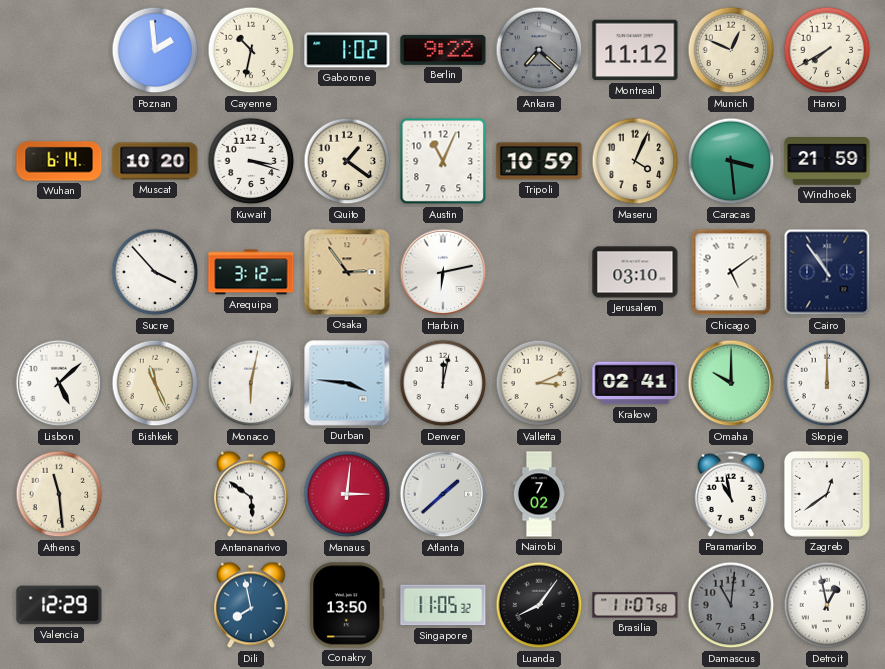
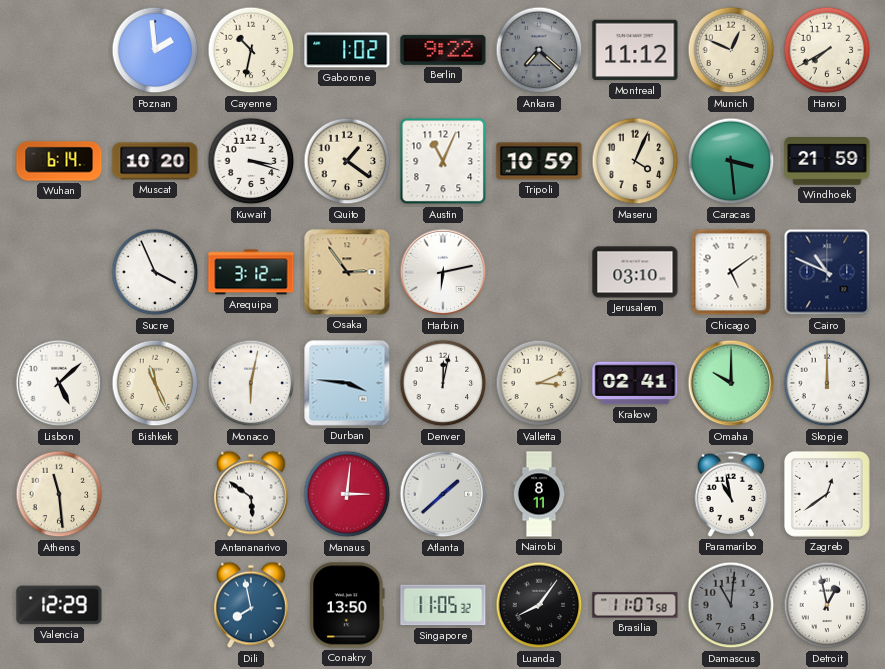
Sucre: 3:53 -> 3:56
Cairo: 10:54 -> 10:49
Nairobi: 7:02 -> 8:11
